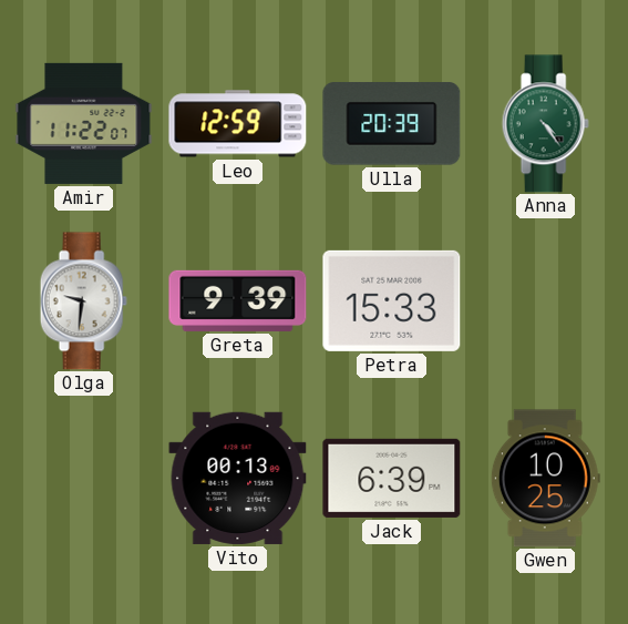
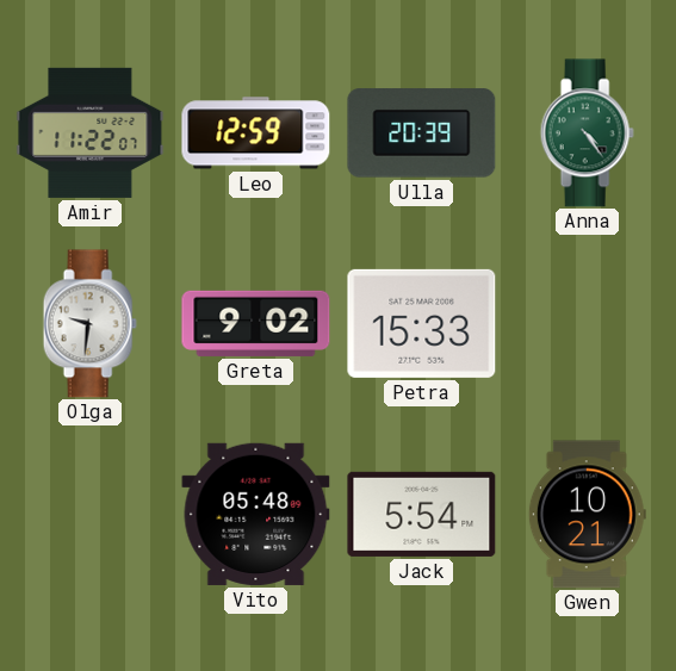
Greta: 9:39 -> 9:02
Vito: 00:13 -> 05:48
Jack: 6:39 -> 5:54
Gwen: 10:25 -> 10:21
